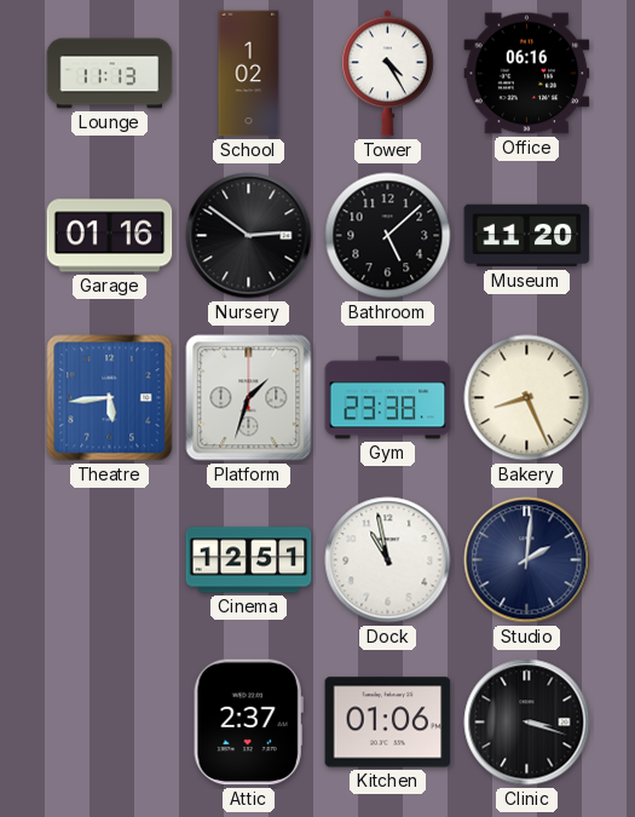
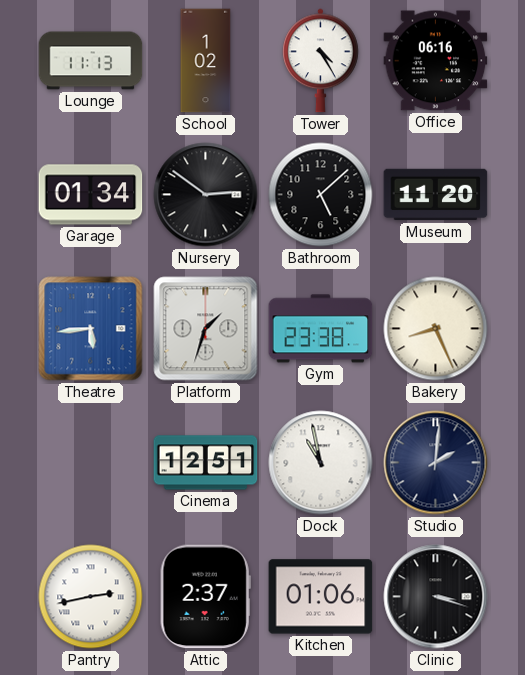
Garage: 01:16 -> 01:34
Pantry: none -> 2:43
